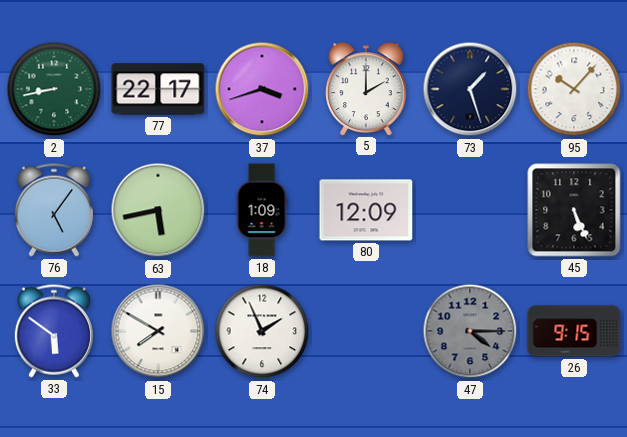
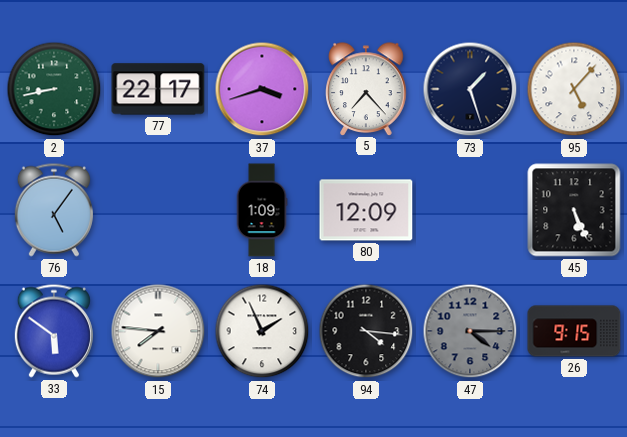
5: 2:00 -> 7:23
95: 10:07 -> 5:07
63: 5:43 -> none
15: 7:50 -> 7:46
94: none -> 4:16
